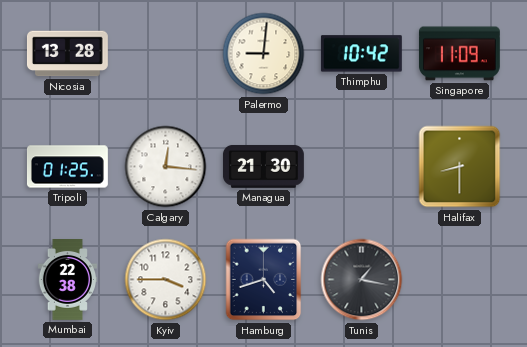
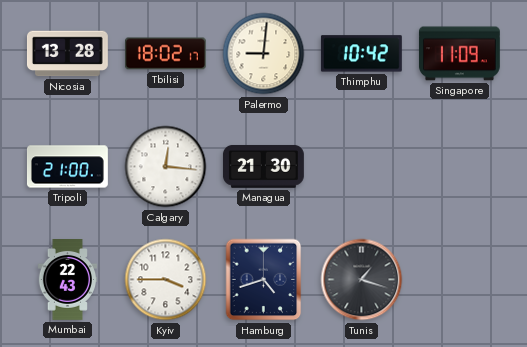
Tbilisi: none -> 18:02
Tripoli: 01:25 -> 21:00
Halifax: 8:30 -> none
Mumbai: 22:38 -> 22:43
Tunis: 1:17 -> 1:18
